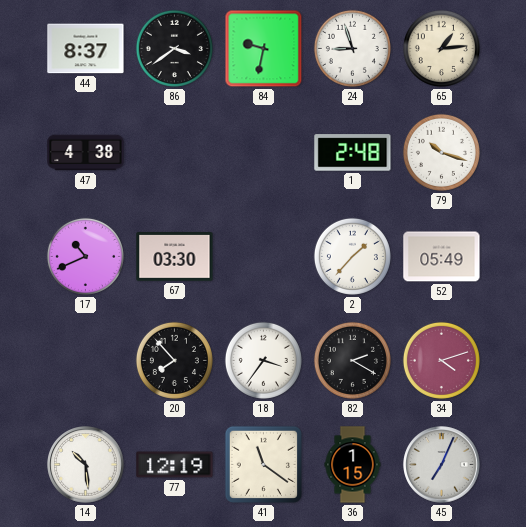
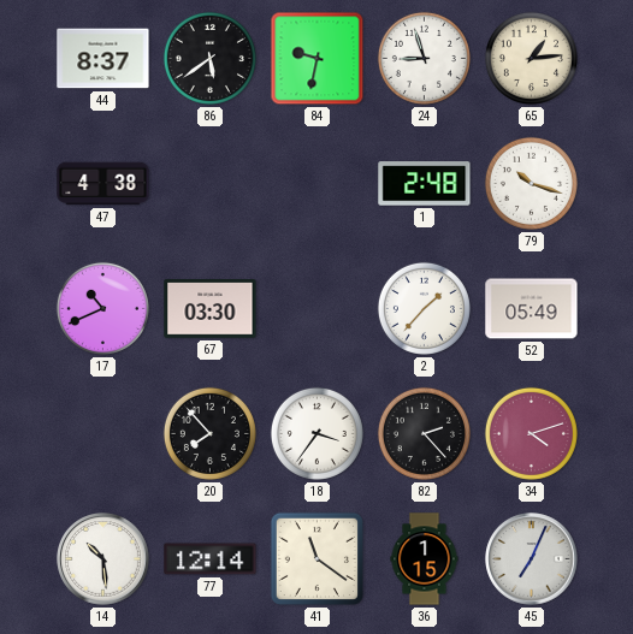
86: 3:39 -> 5:39
82: 2:20 -> 2:23
77: 12:19 -> 12:14
